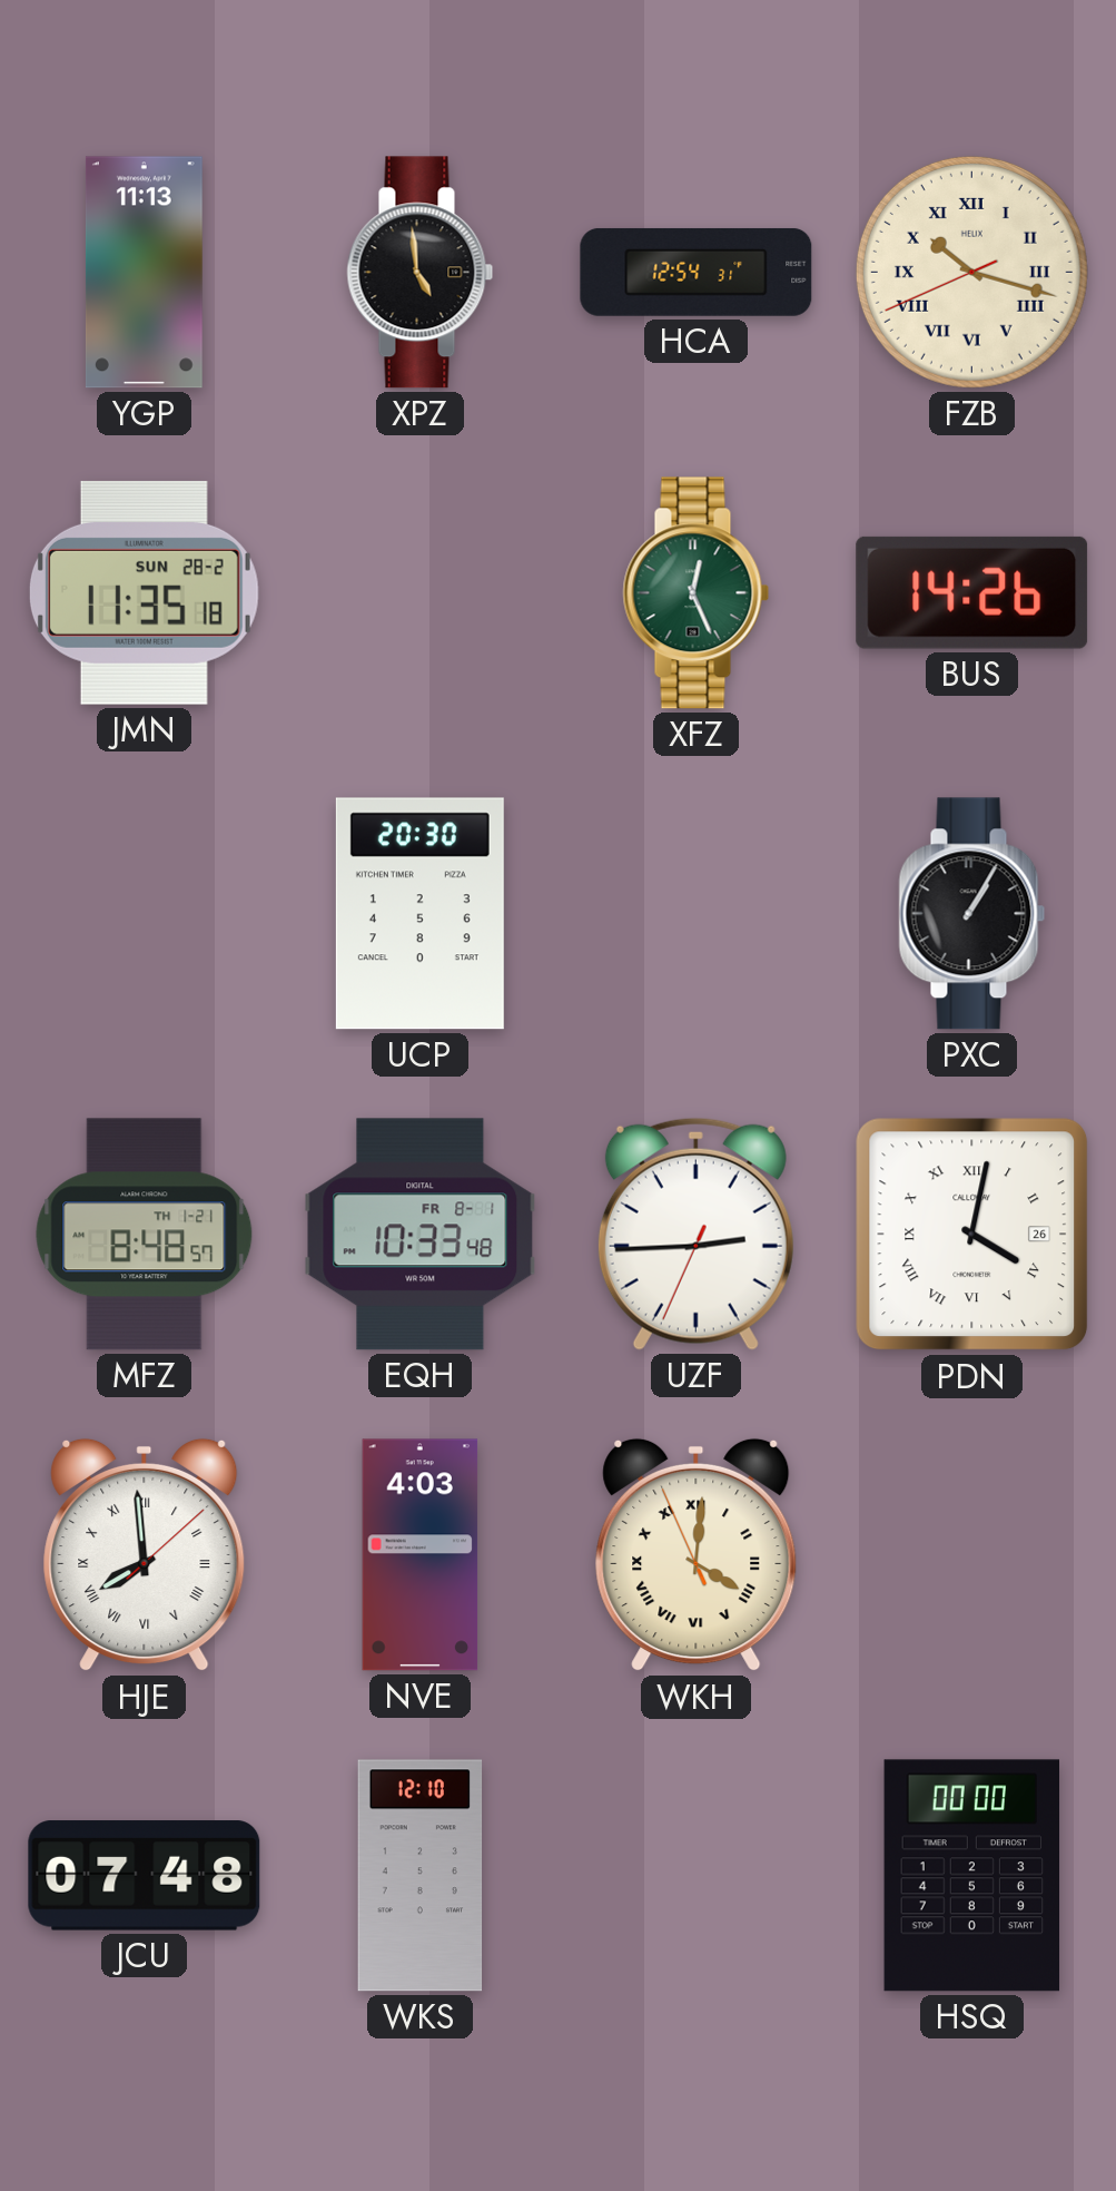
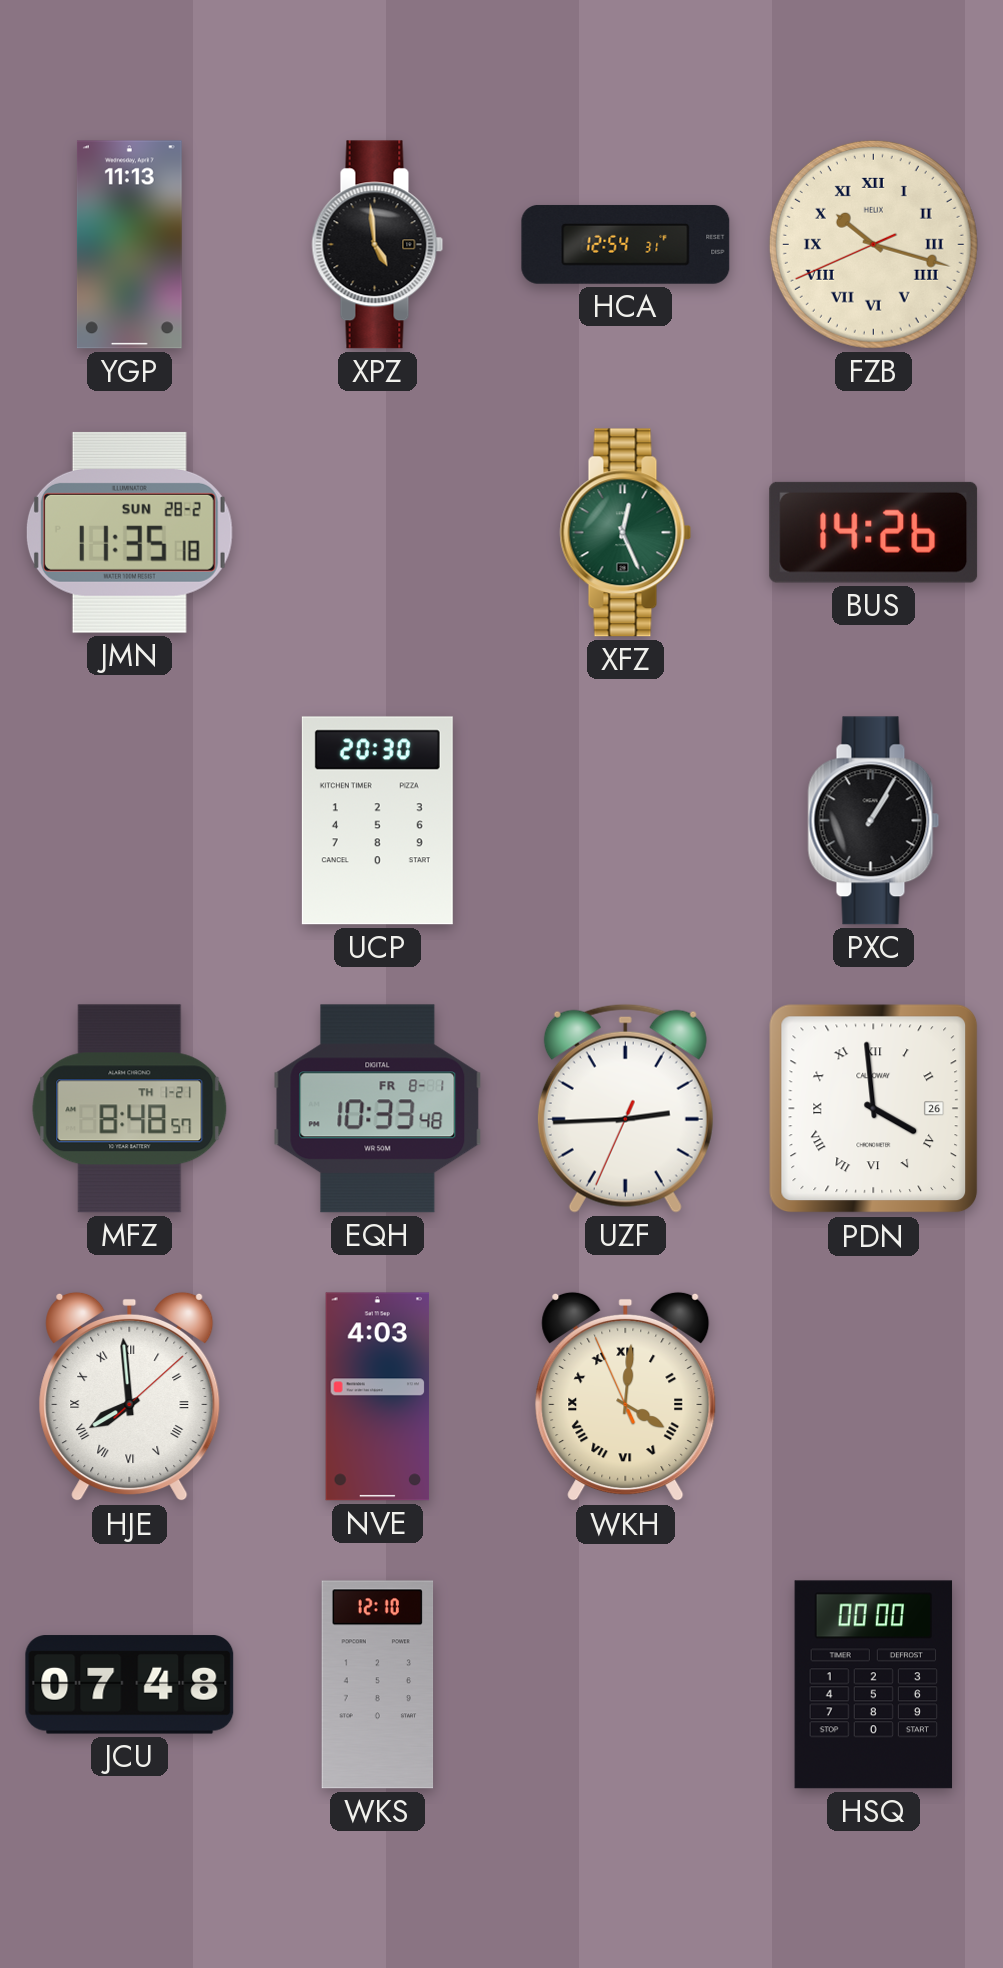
PDN: 4:02 -> 3:59
